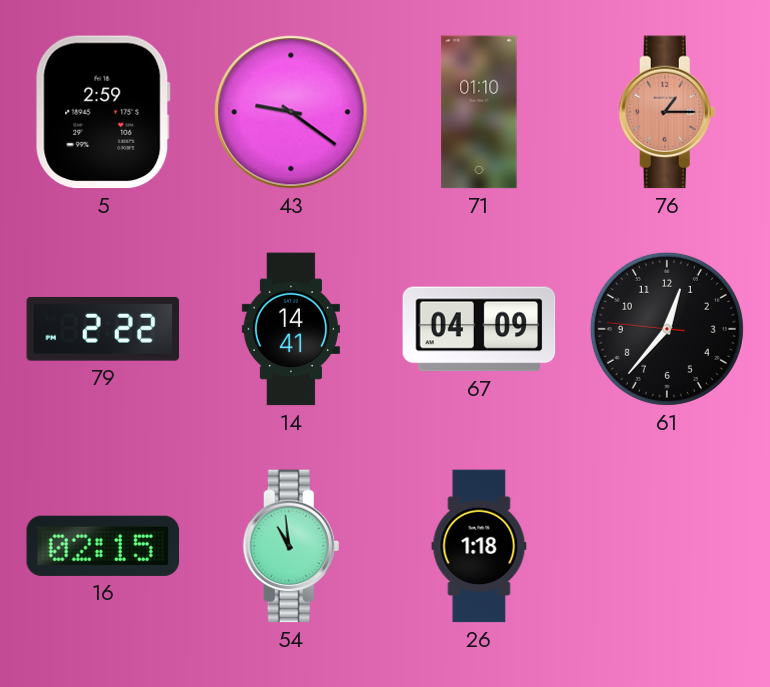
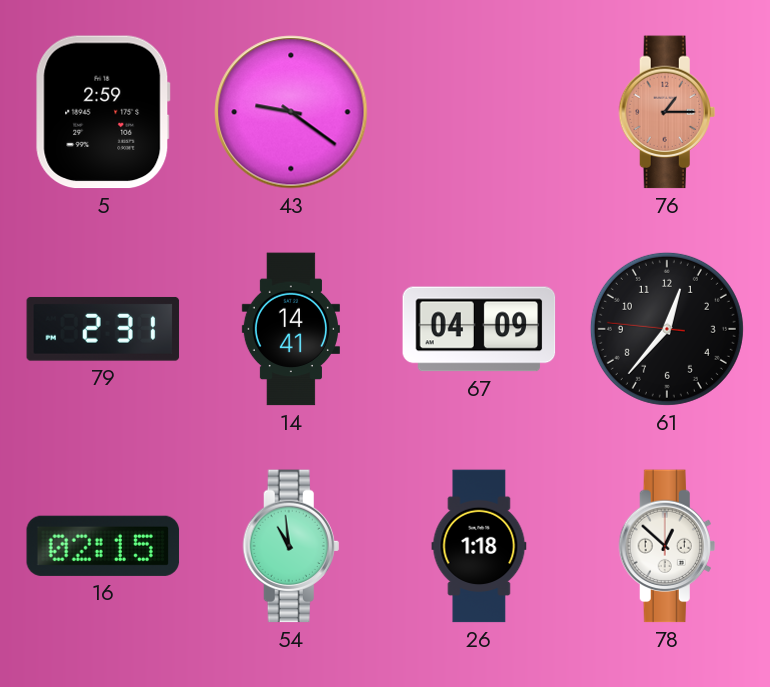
71: 01:10 -> none
79: 2:22 -> 2:31
78: none -> 12:52
